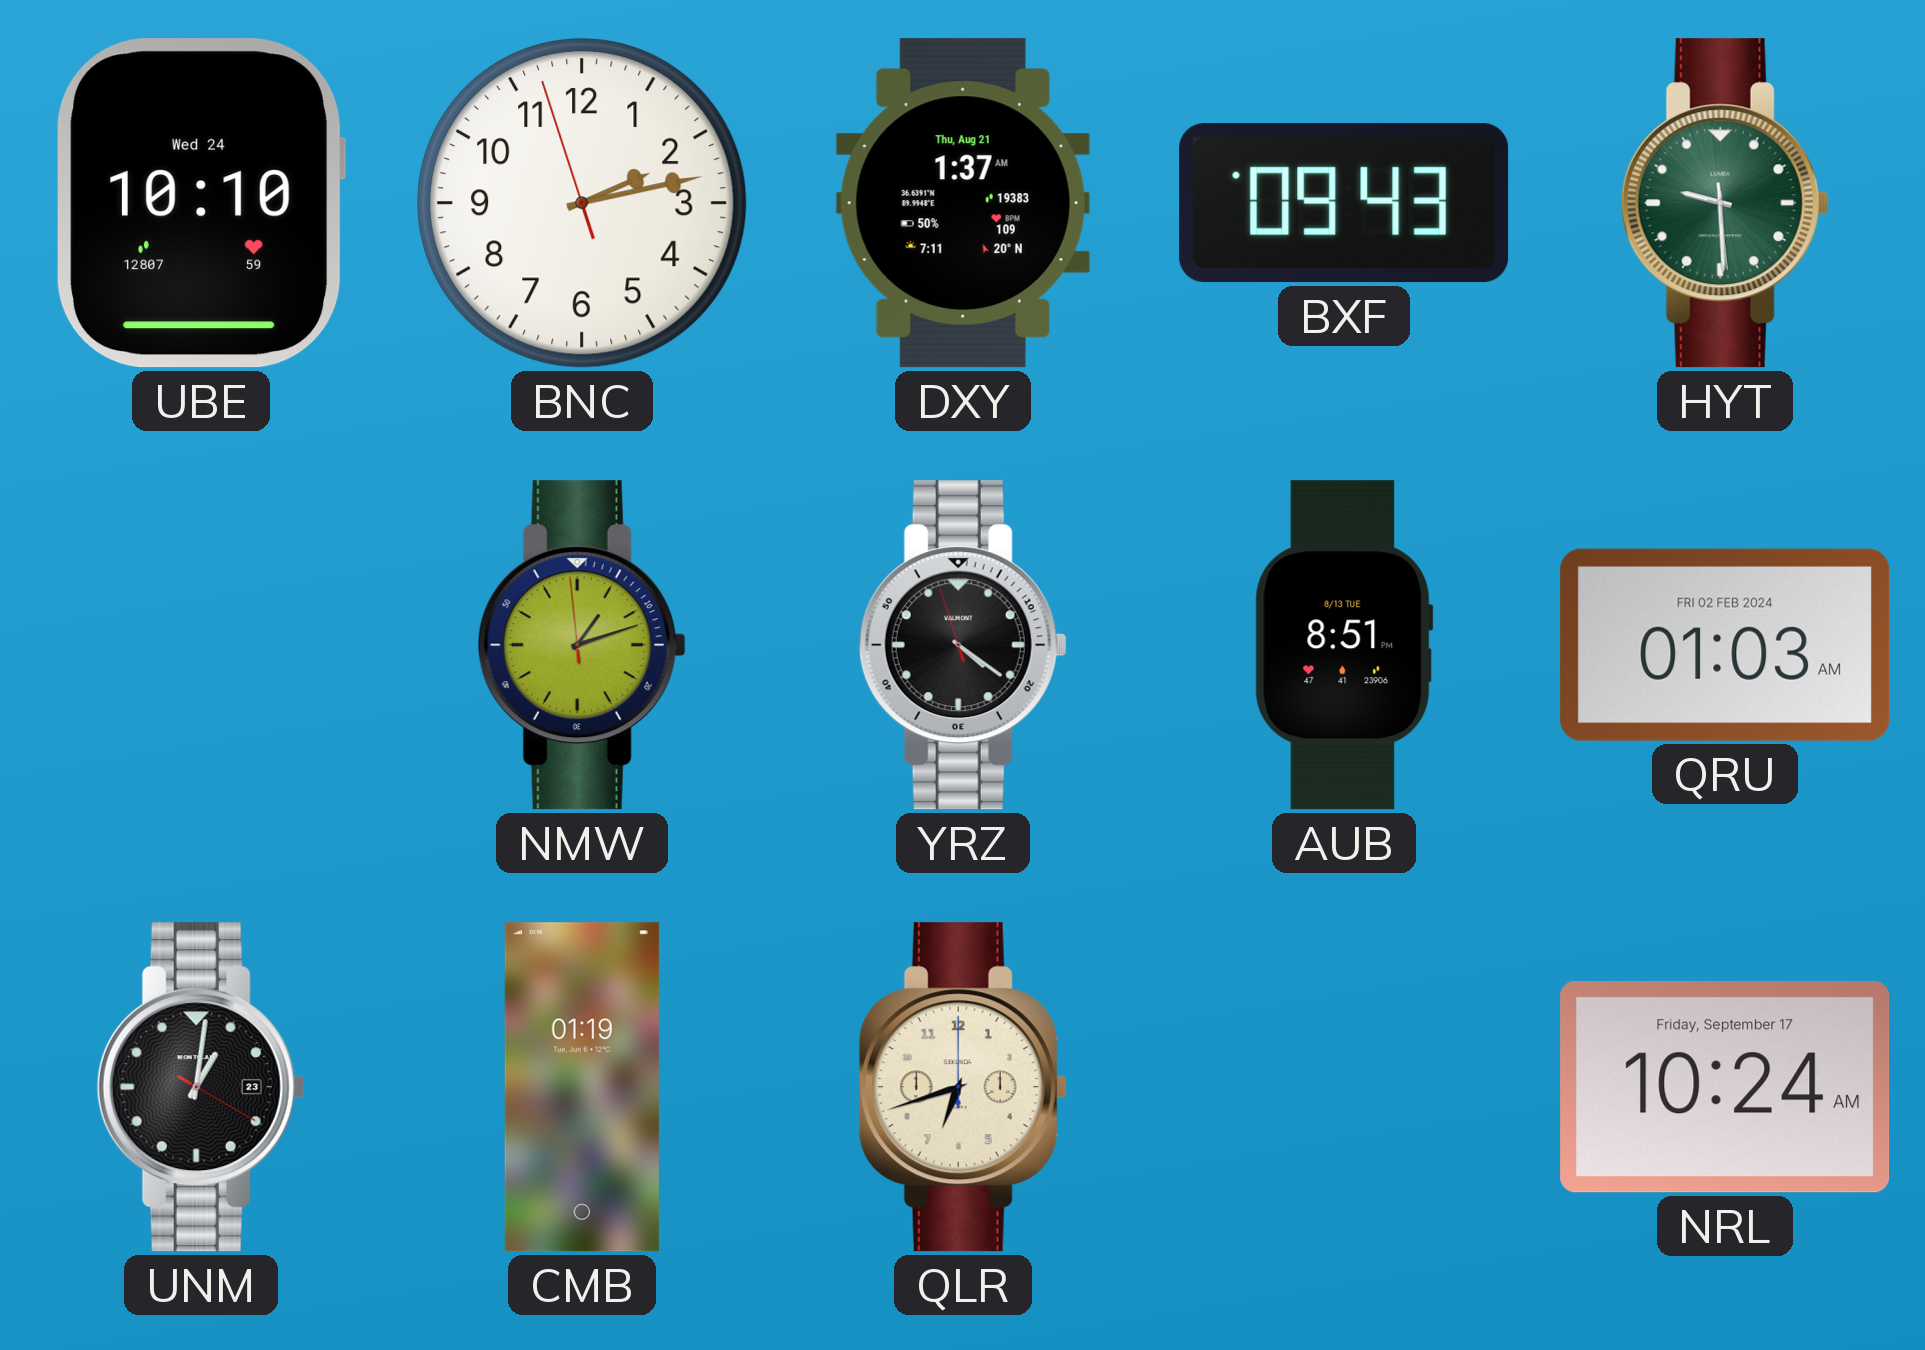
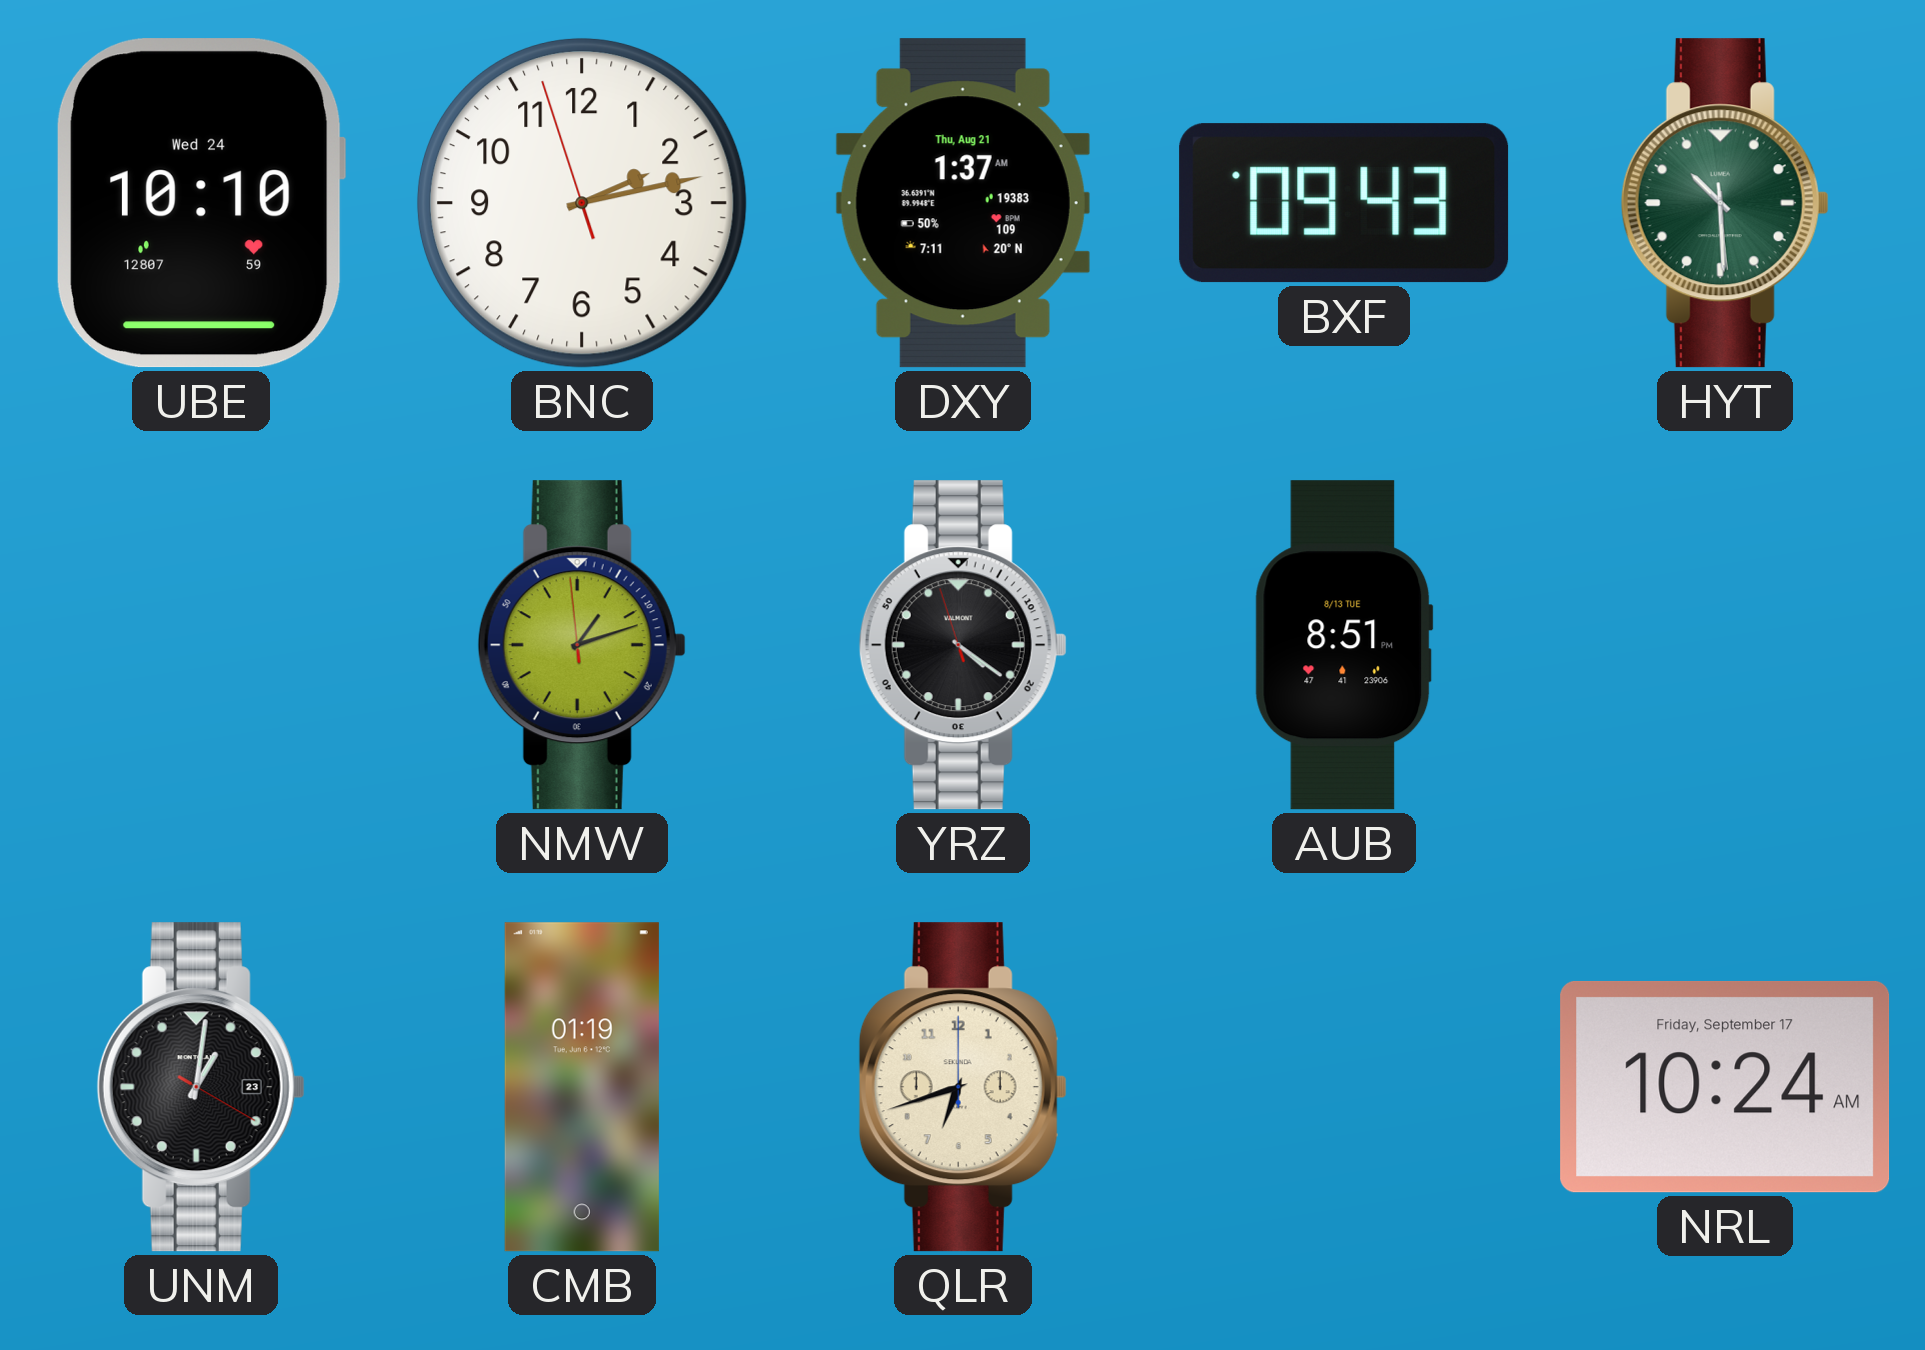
HYT: 9:29 -> 10:29
QRU: 01:03 -> none
